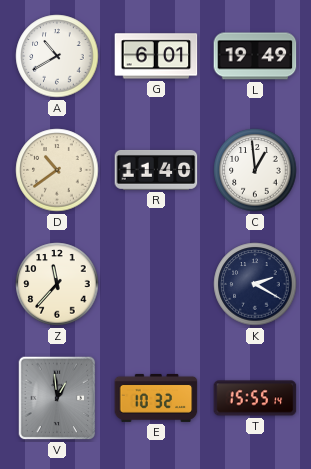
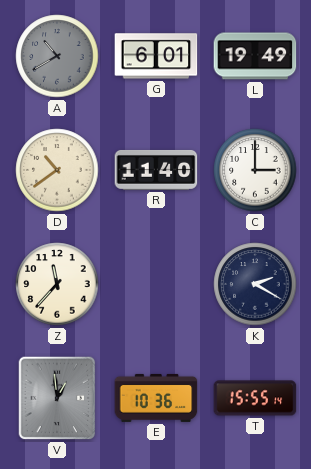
A dial: white -> grey
C: 12:59 -> 3:00
E: 10:32 -> 10:36
